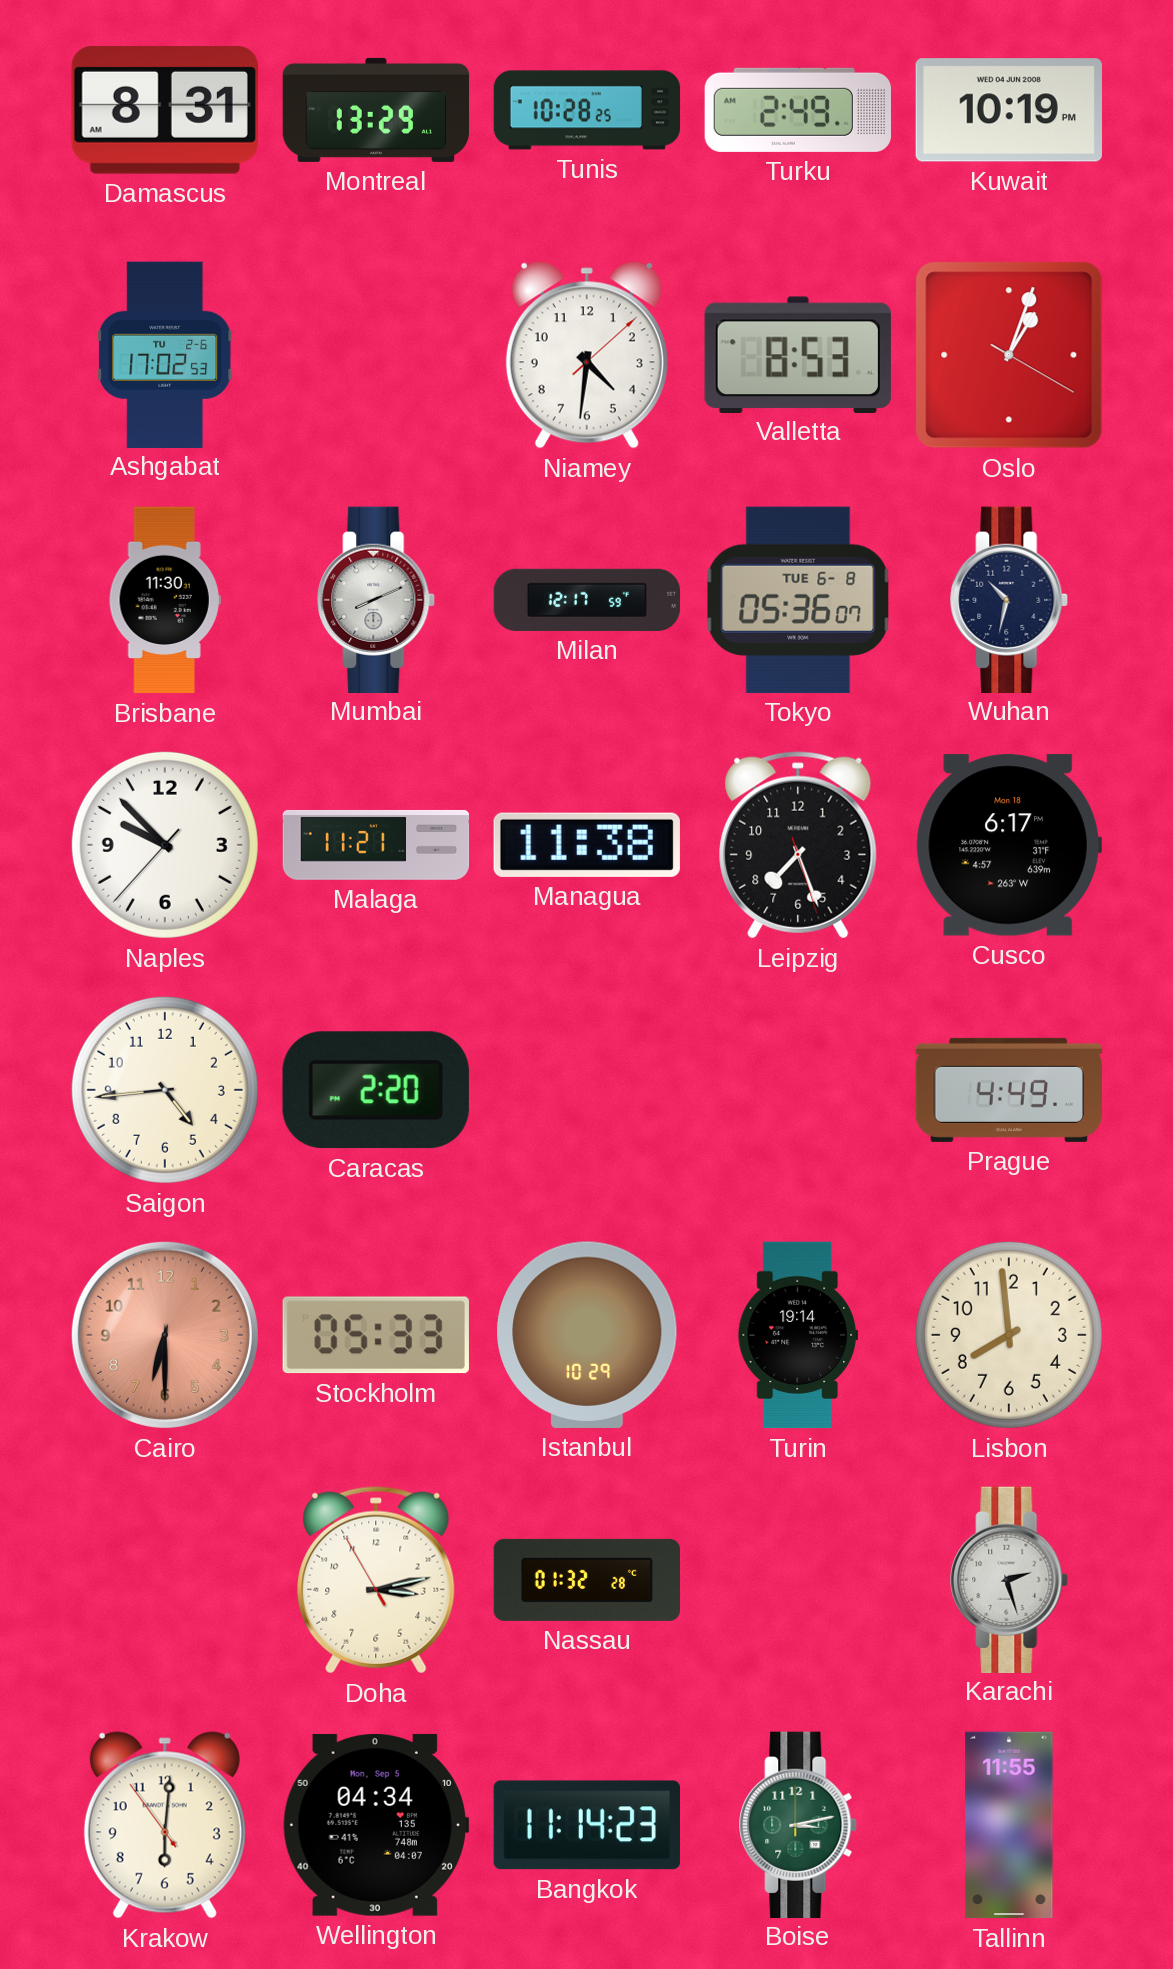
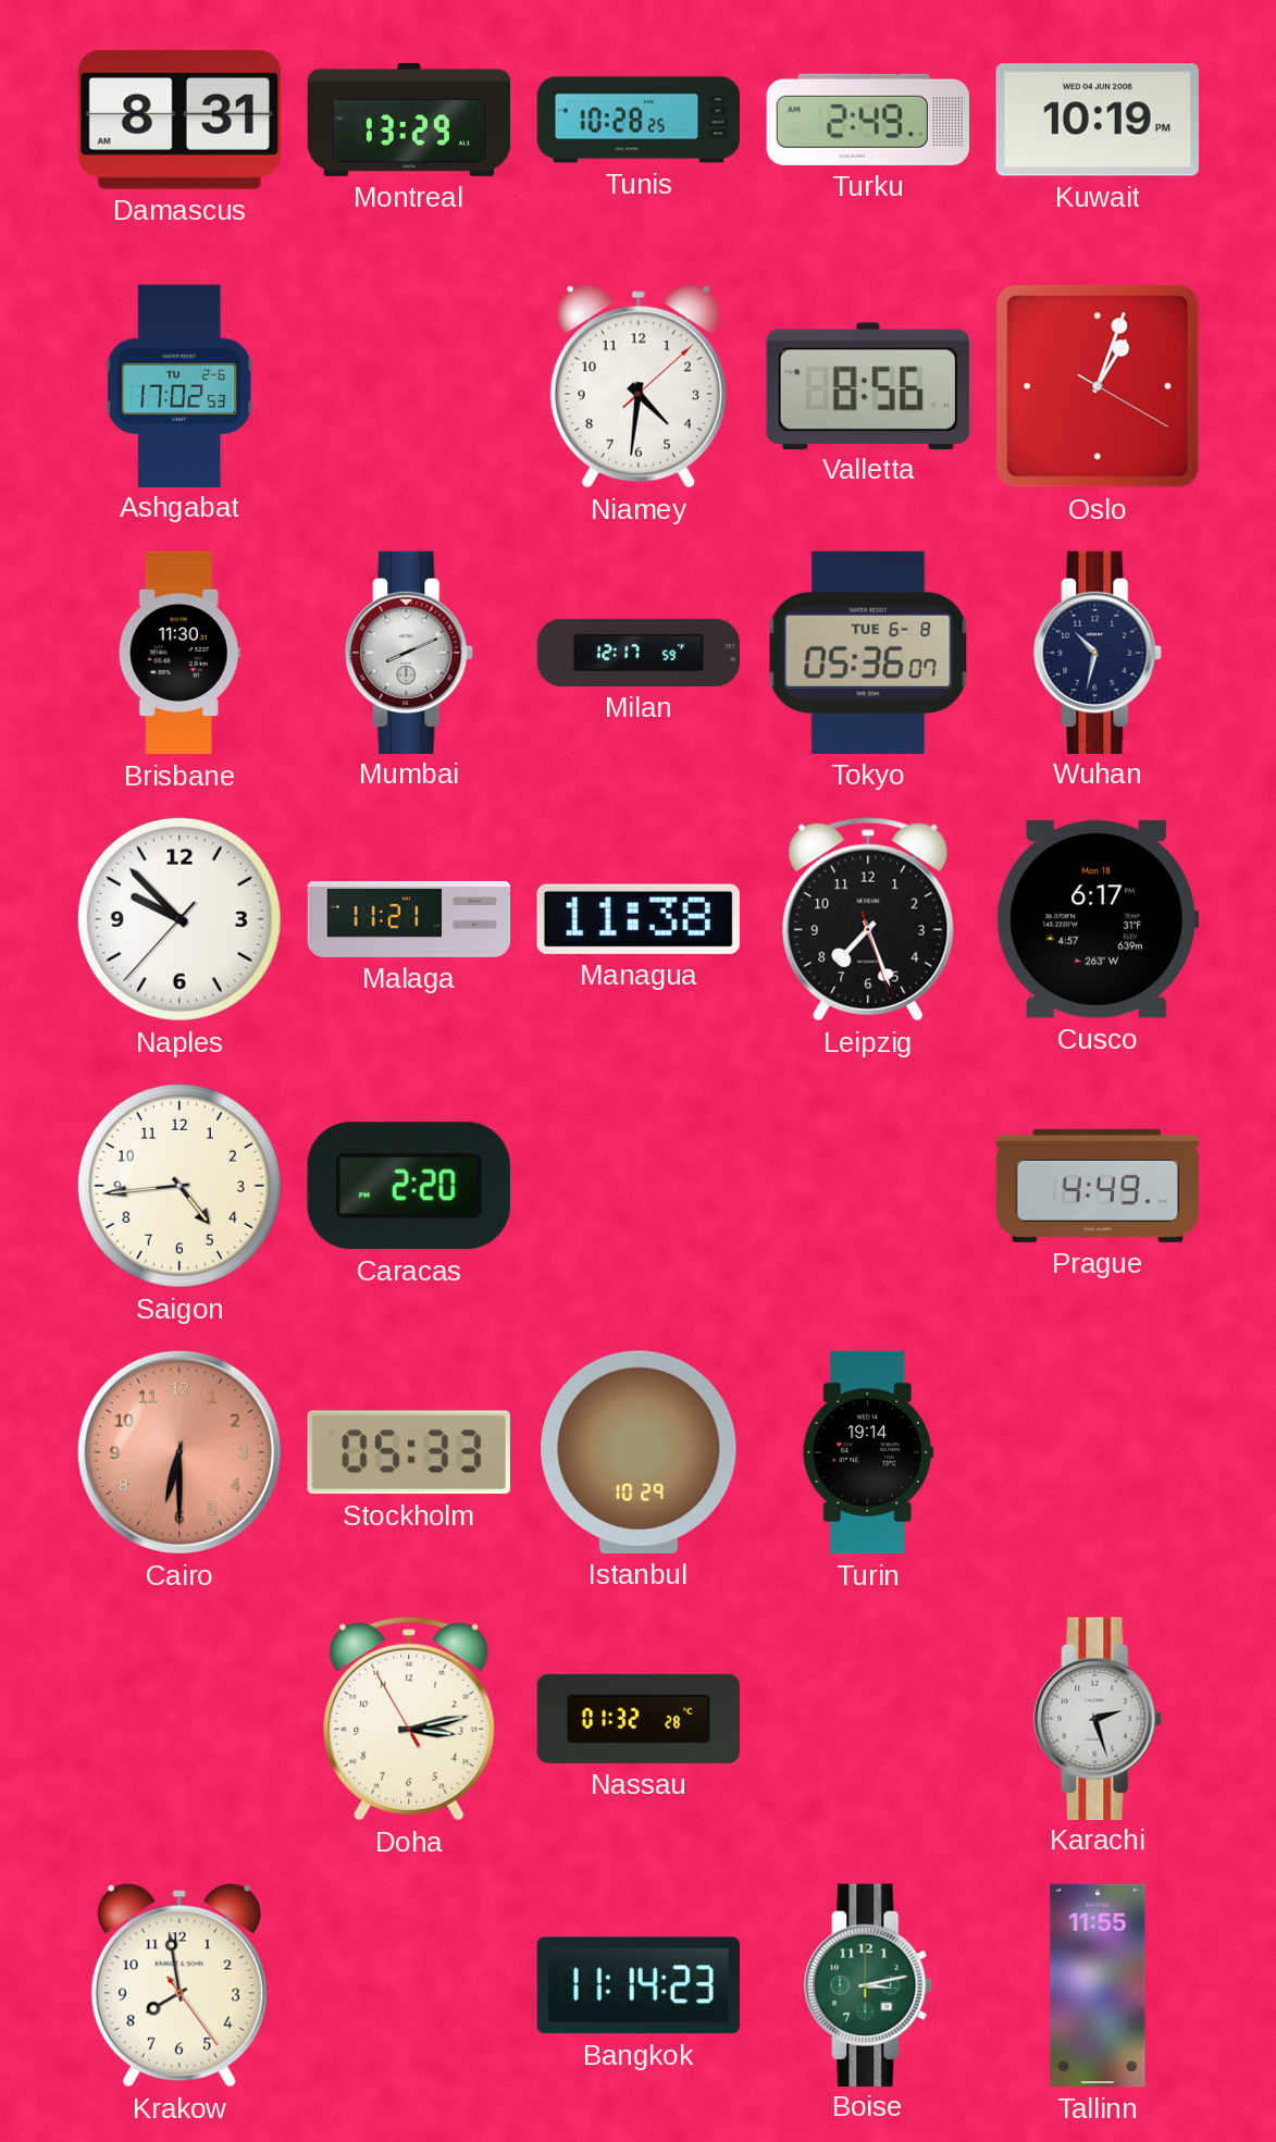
Valletta: 8:53 -> 8:56
Lisbon: 7:59 -> none
Krakow: 6:00 -> 7:58
Wellington: 04:34 -> none
